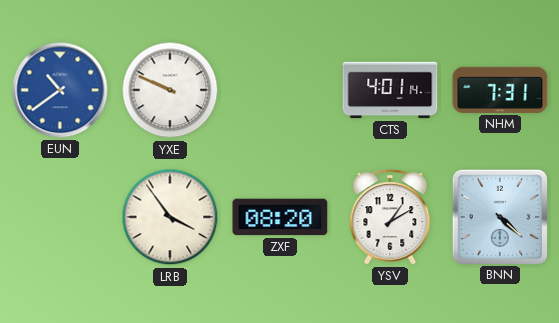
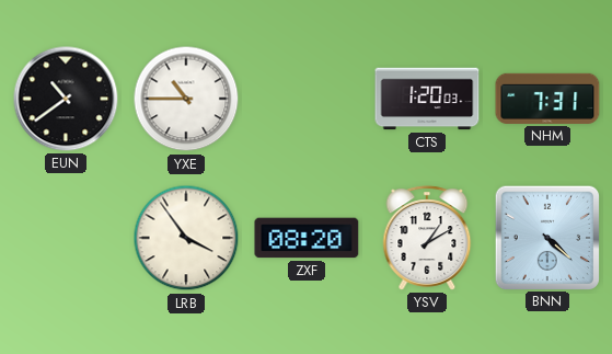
EUN dial: blue -> black
YXE: 9:49 -> 10:45
CTS: 4:01 -> 1:20
